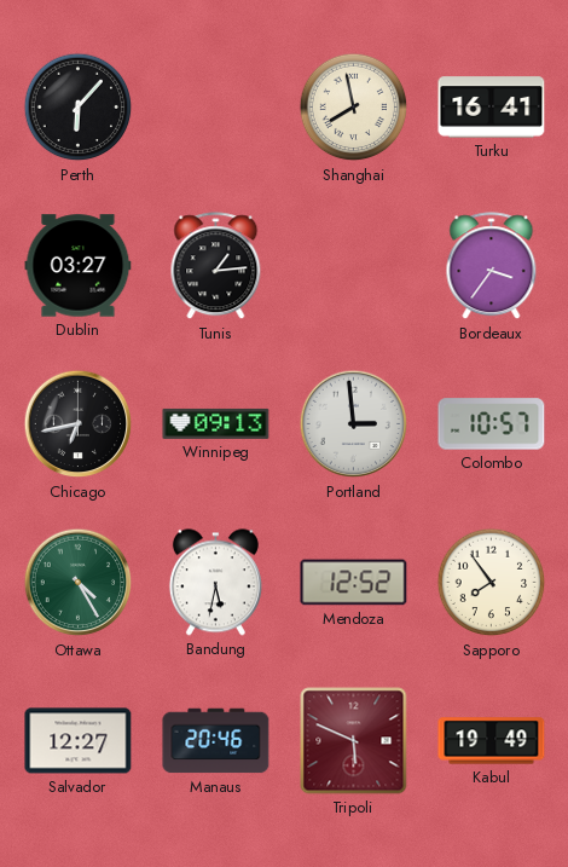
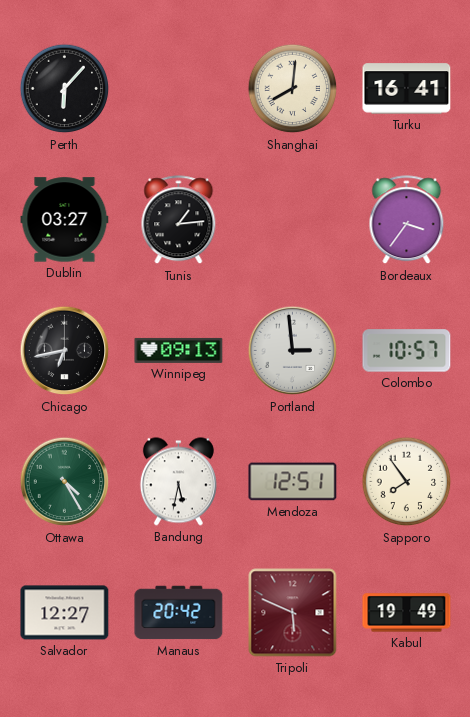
Shanghai: 7:58 -> 8:01
Mendoza: 12:52 -> 12:51
Manaus: 20:46 -> 20:42
